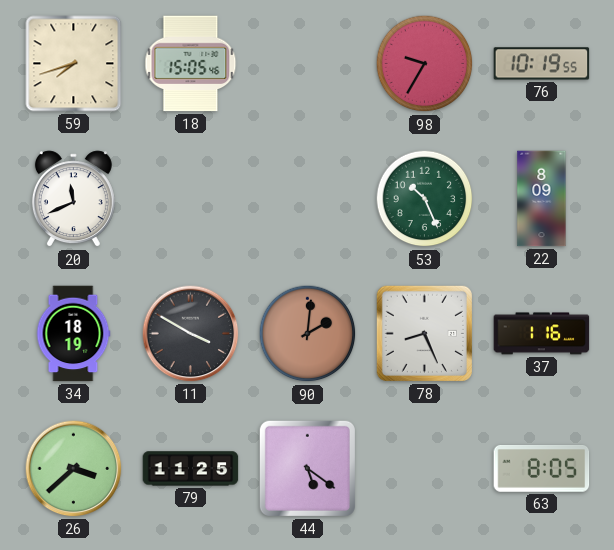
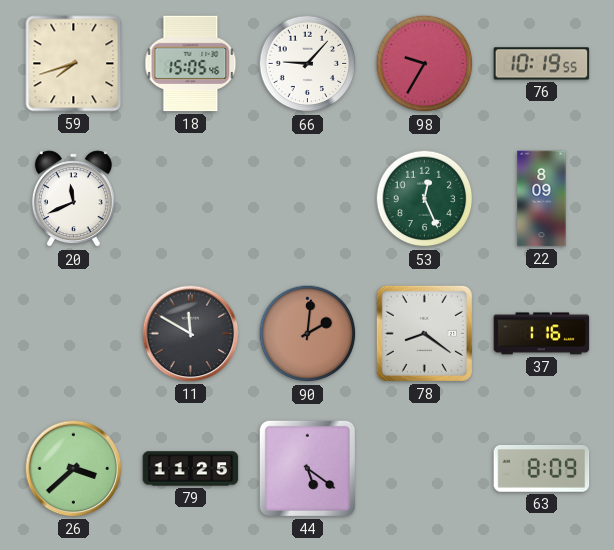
66: none -> 9:07
53: 10:26 -> 12:26
34: 18:19 -> none
11: 3:50 -> 11:50
78: 8:26 -> 8:21
63: 8:05 -> 8:09
